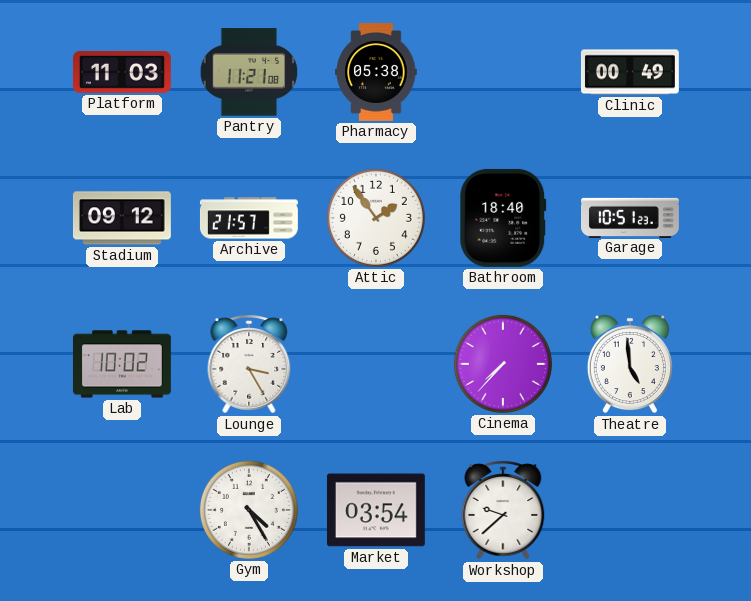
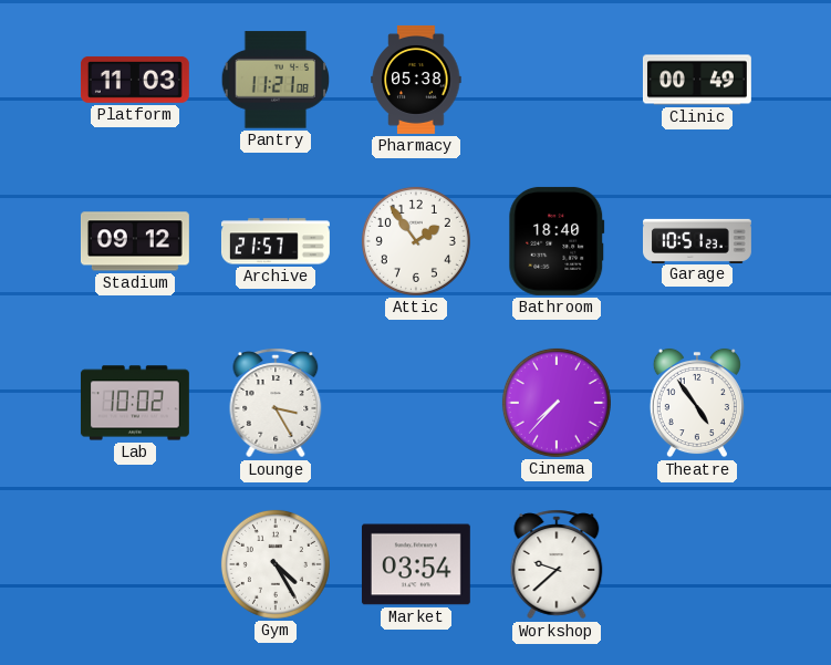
Theatre: 4:59 -> 4:54
